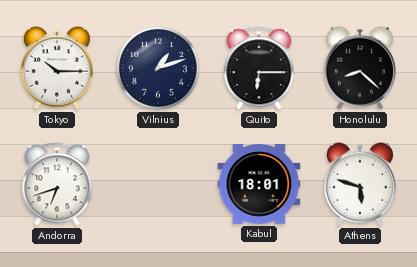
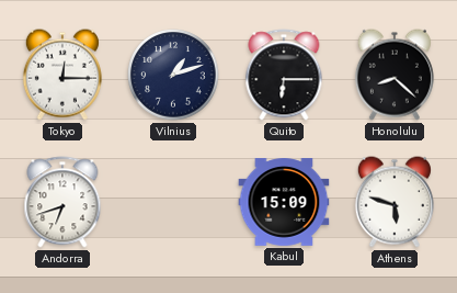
Tokyo: 10:15 -> 12:15
Kabul: 18:01 -> 15:09
